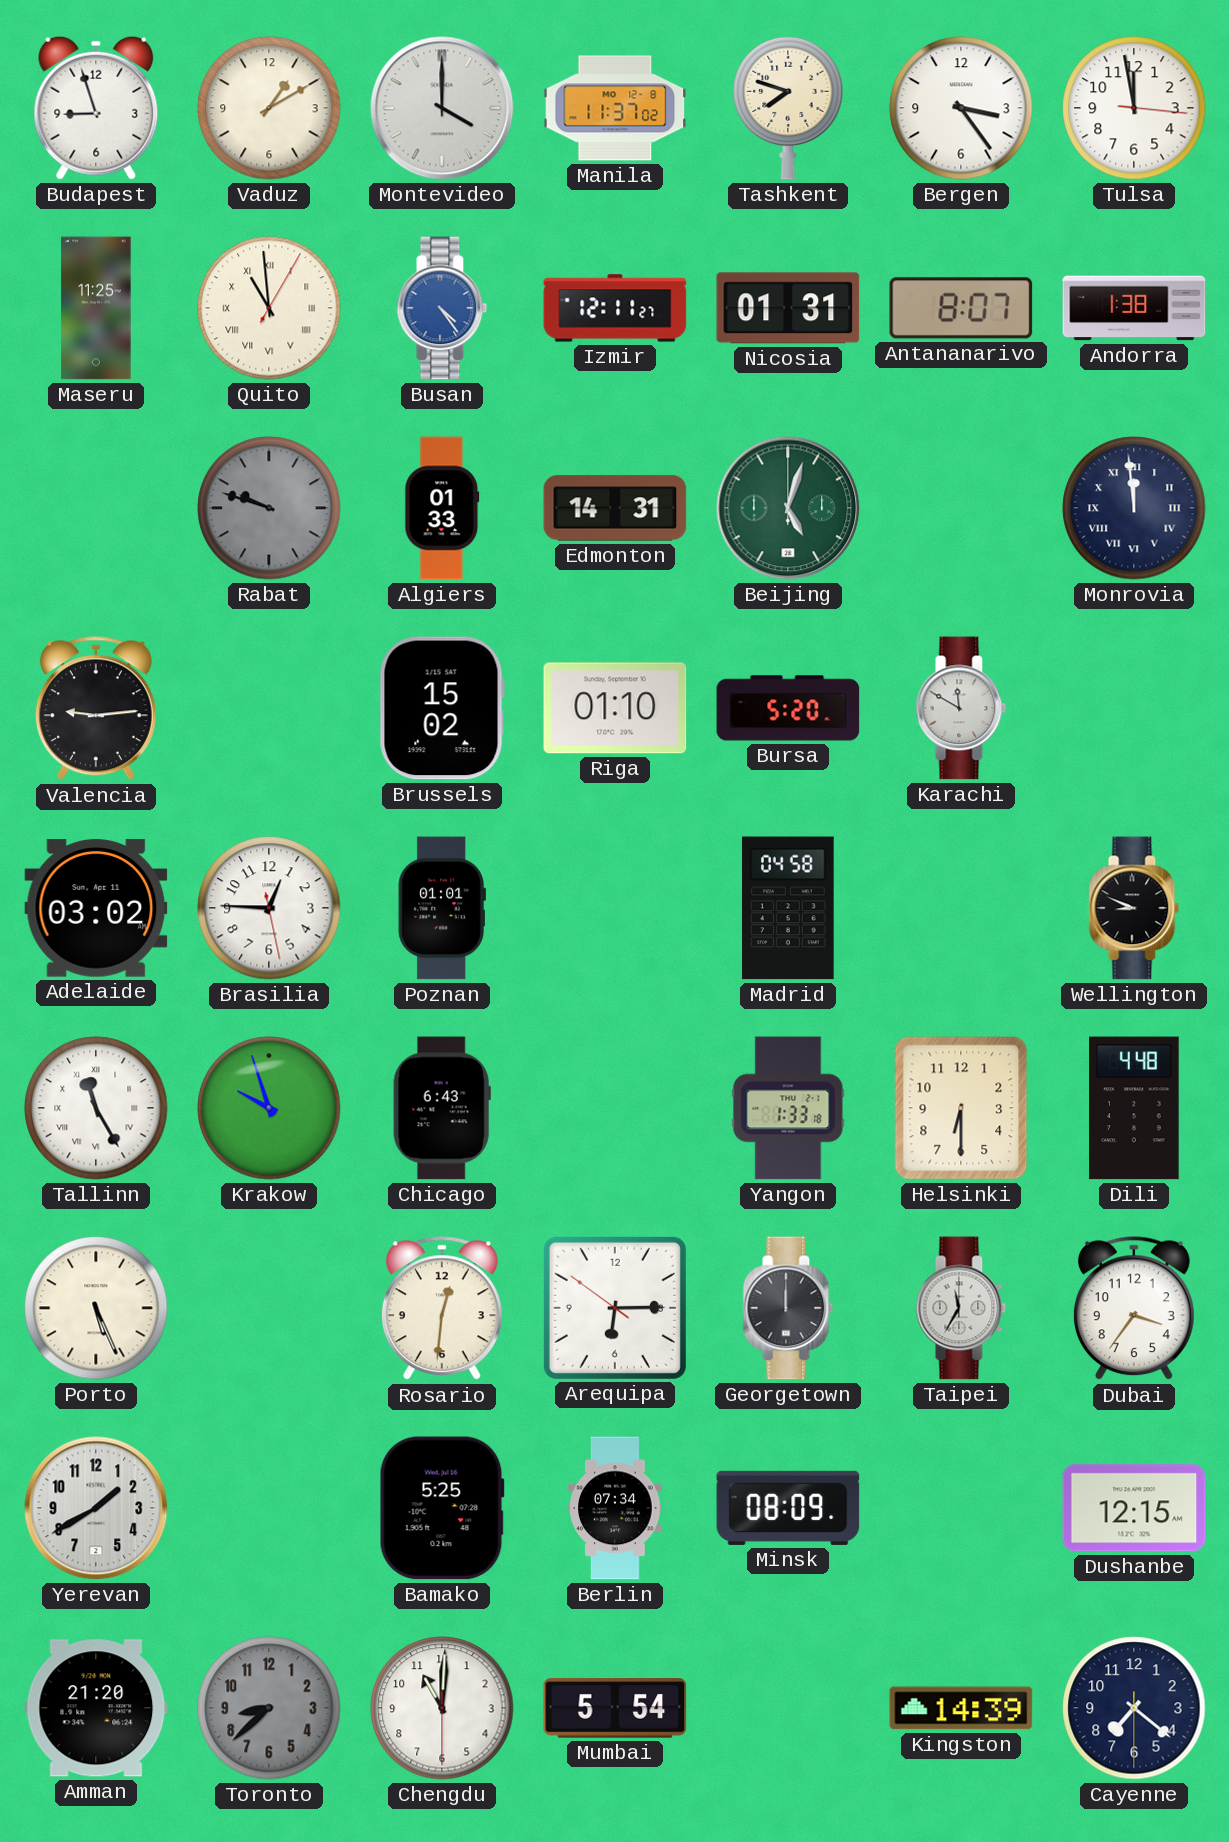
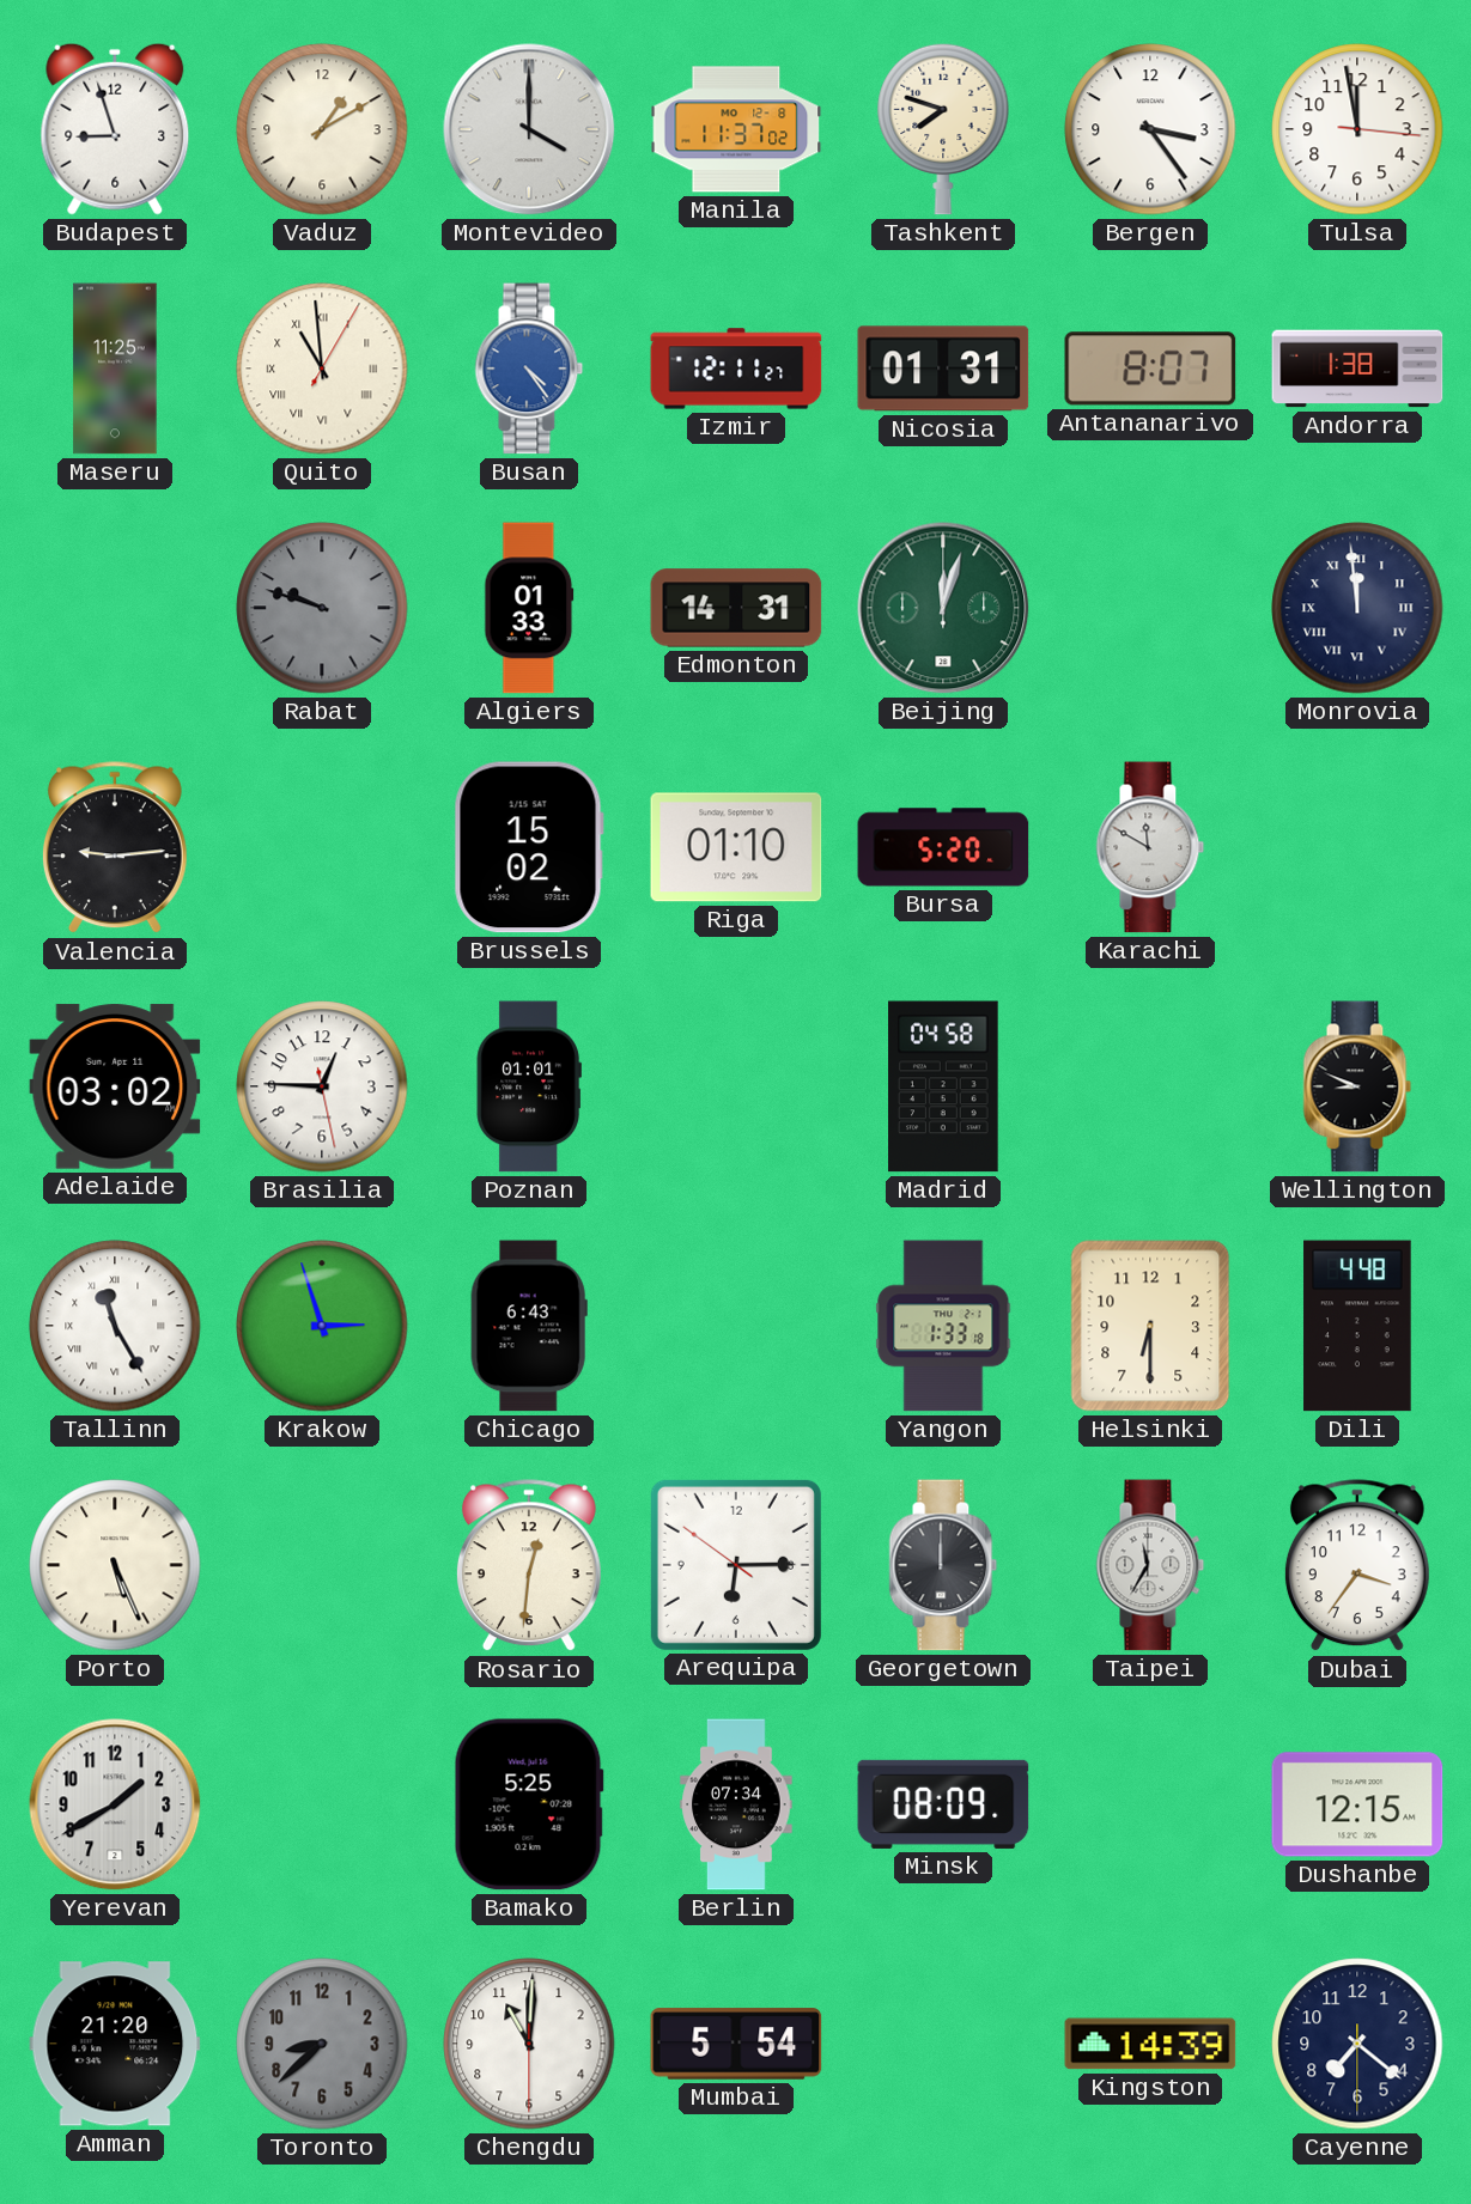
Beijing: 5:03 -> 12:03
Krakow: 9:57 -> 2:57
